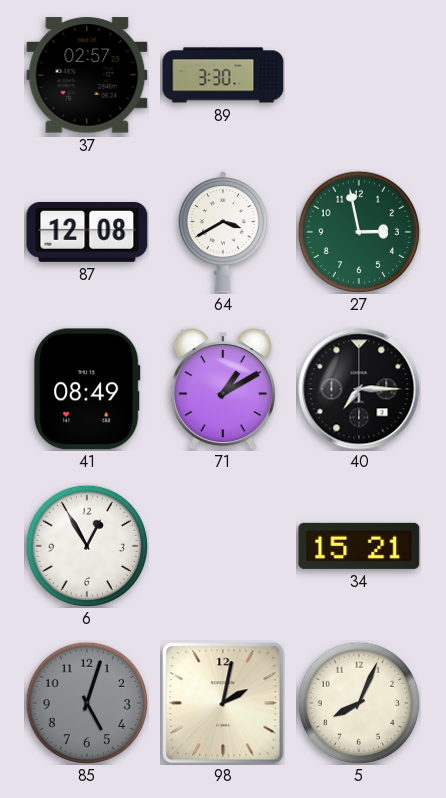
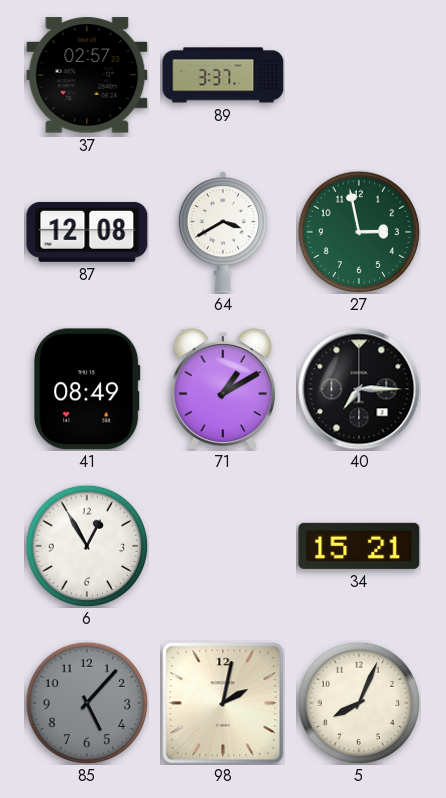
89: 3:30 -> 3:37
85: 5:03 -> 5:07
